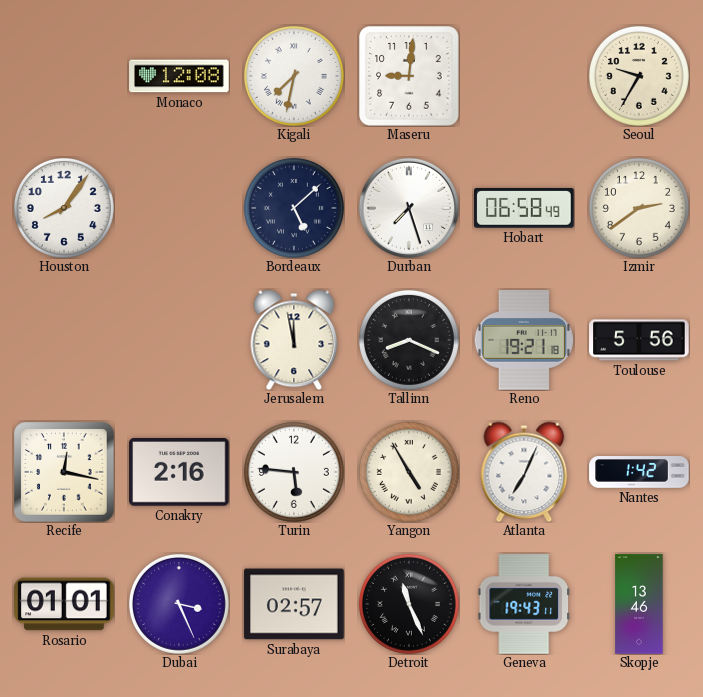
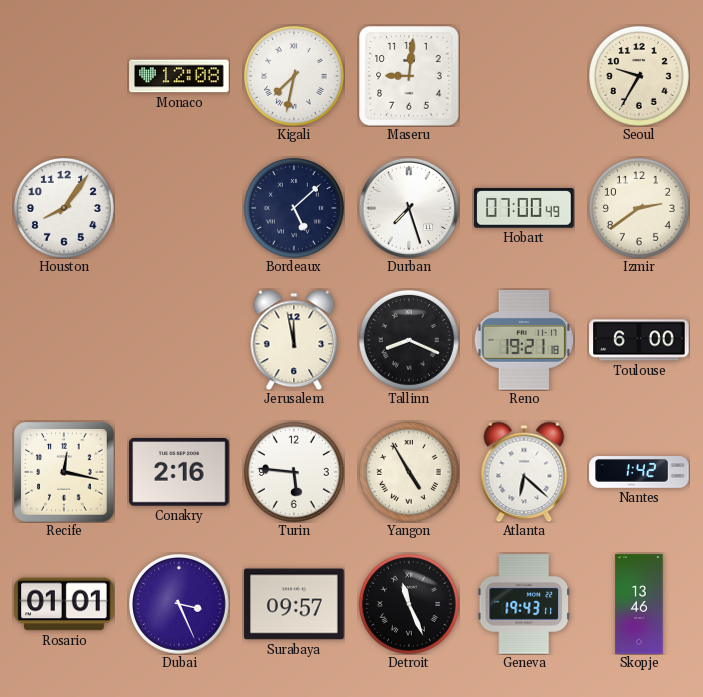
Hobart: 06:58 -> 07:00
Toulouse: 5:56 -> 6:00
Atlanta: 7:04 -> 6:22
Surabaya: 02:57 -> 09:57
